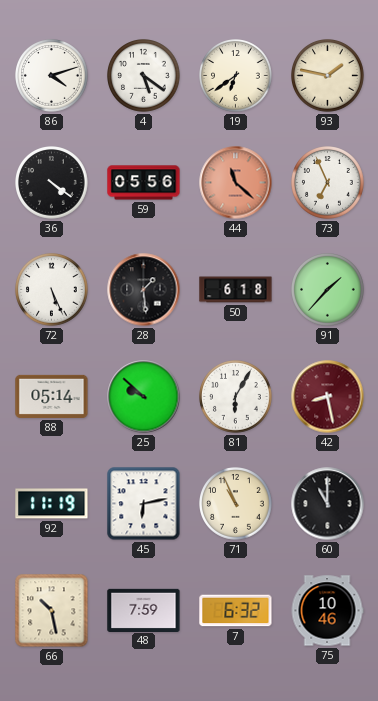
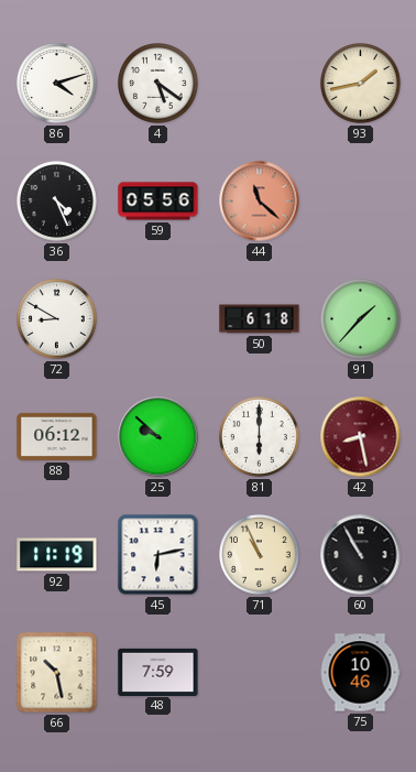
19: 6:39 -> none
93: 1:47 -> 1:43
36: 4:21 -> 4:26
73: 6:56 -> none
72: 5:26 -> 8:50
28: 1:29 -> none
88: 05:14 -> 06:12
81: 6:05 -> 6:00
60: 11:00 -> 10:55
7: 6:32 -> none
